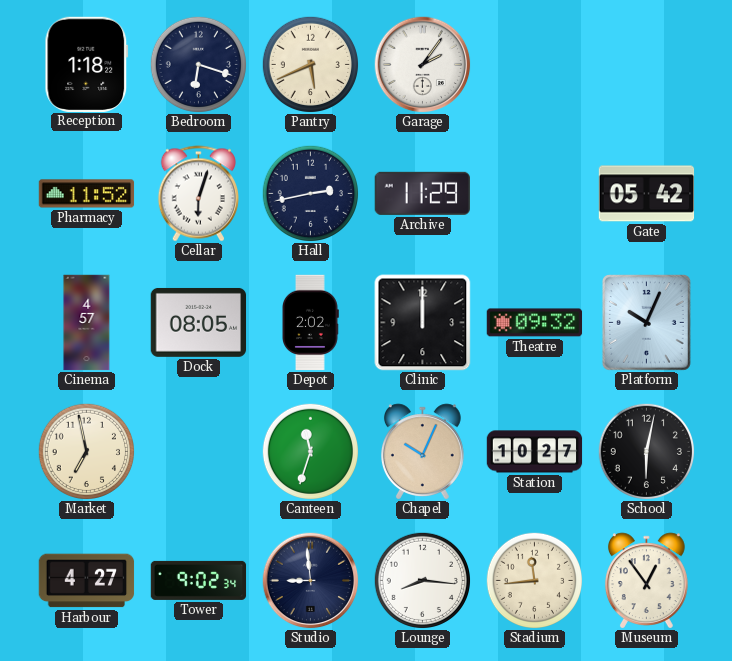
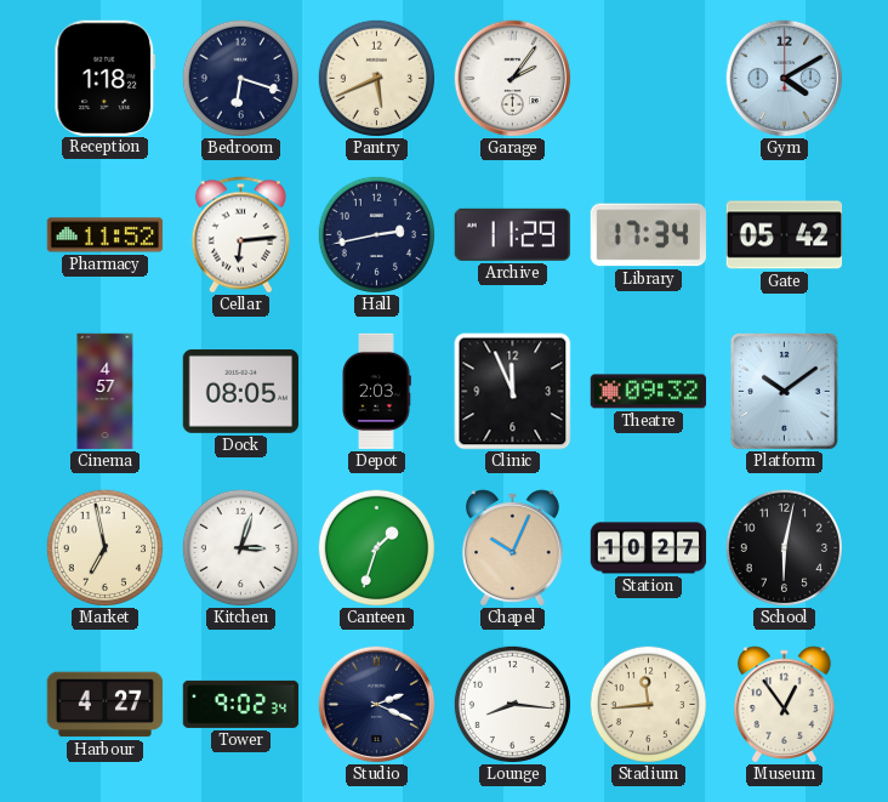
Gym: none -> 4:10
Cellar: 6:03 -> 6:14
Library: none -> 17:34
Depot: 2:02 -> 2:03
Clinic: 12:00 -> 11:56
Platform: 10:04 -> 10:09
Kitchen: none -> 3:03
Canteen: 11:33 -> 1:33
Studio: 8:59 -> 2:19
